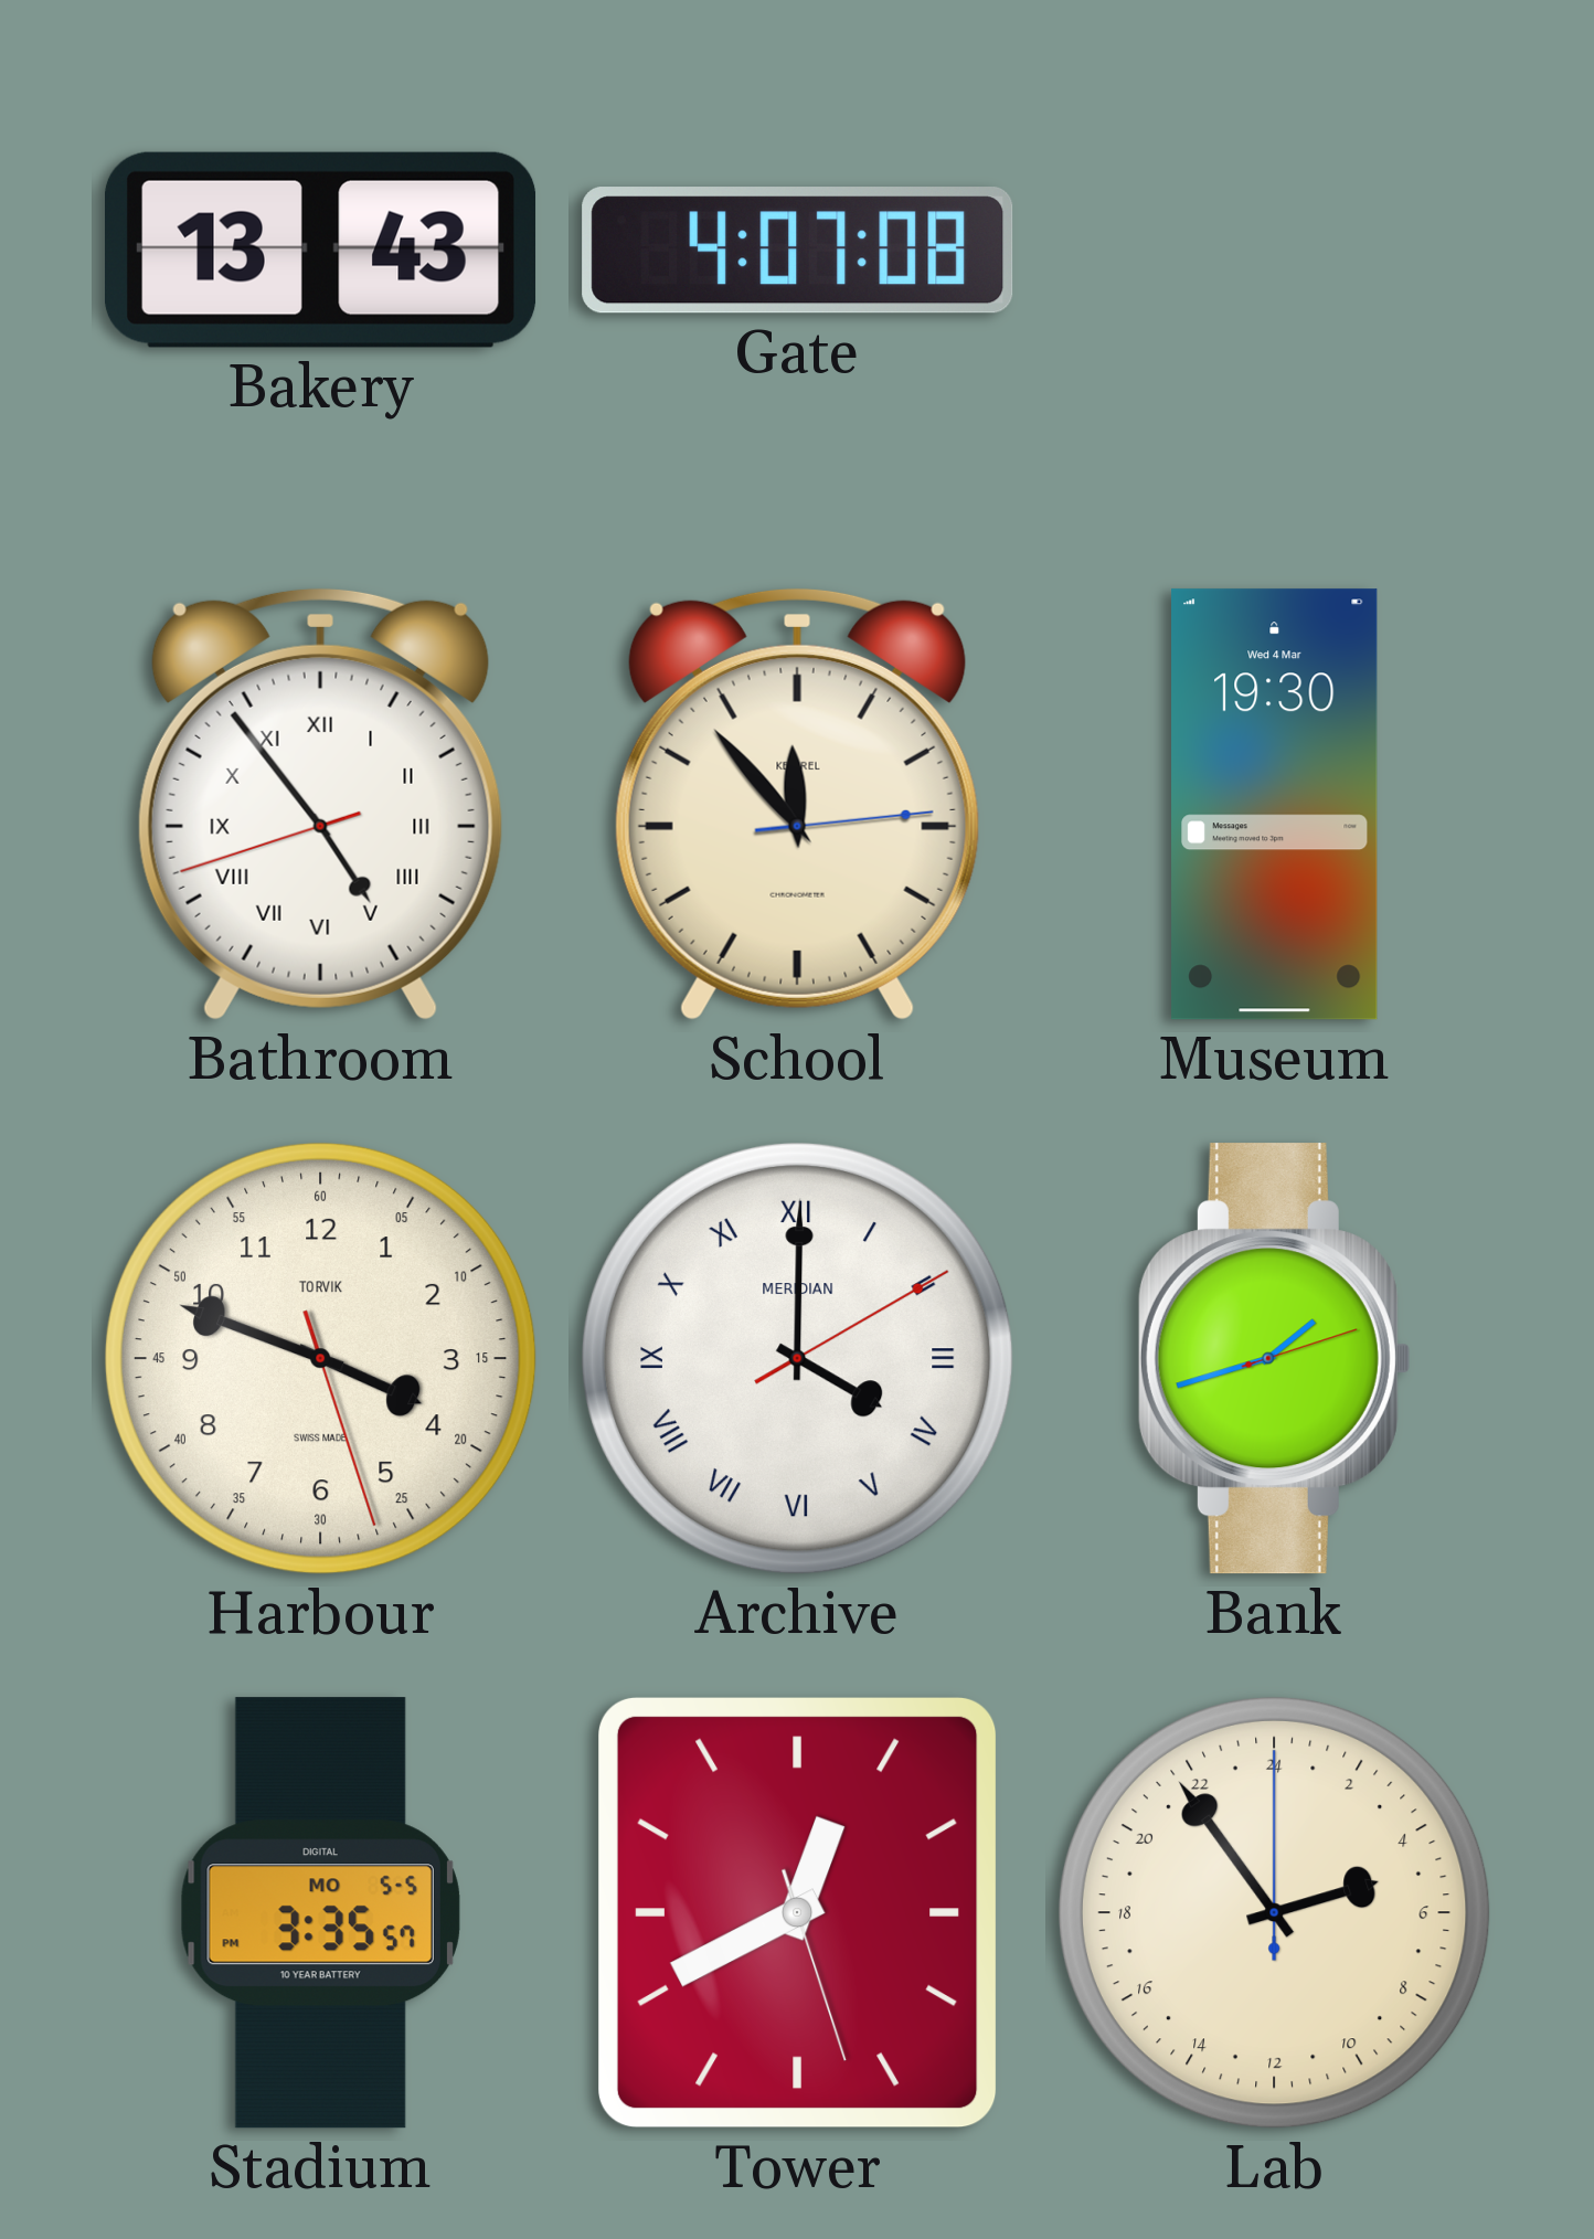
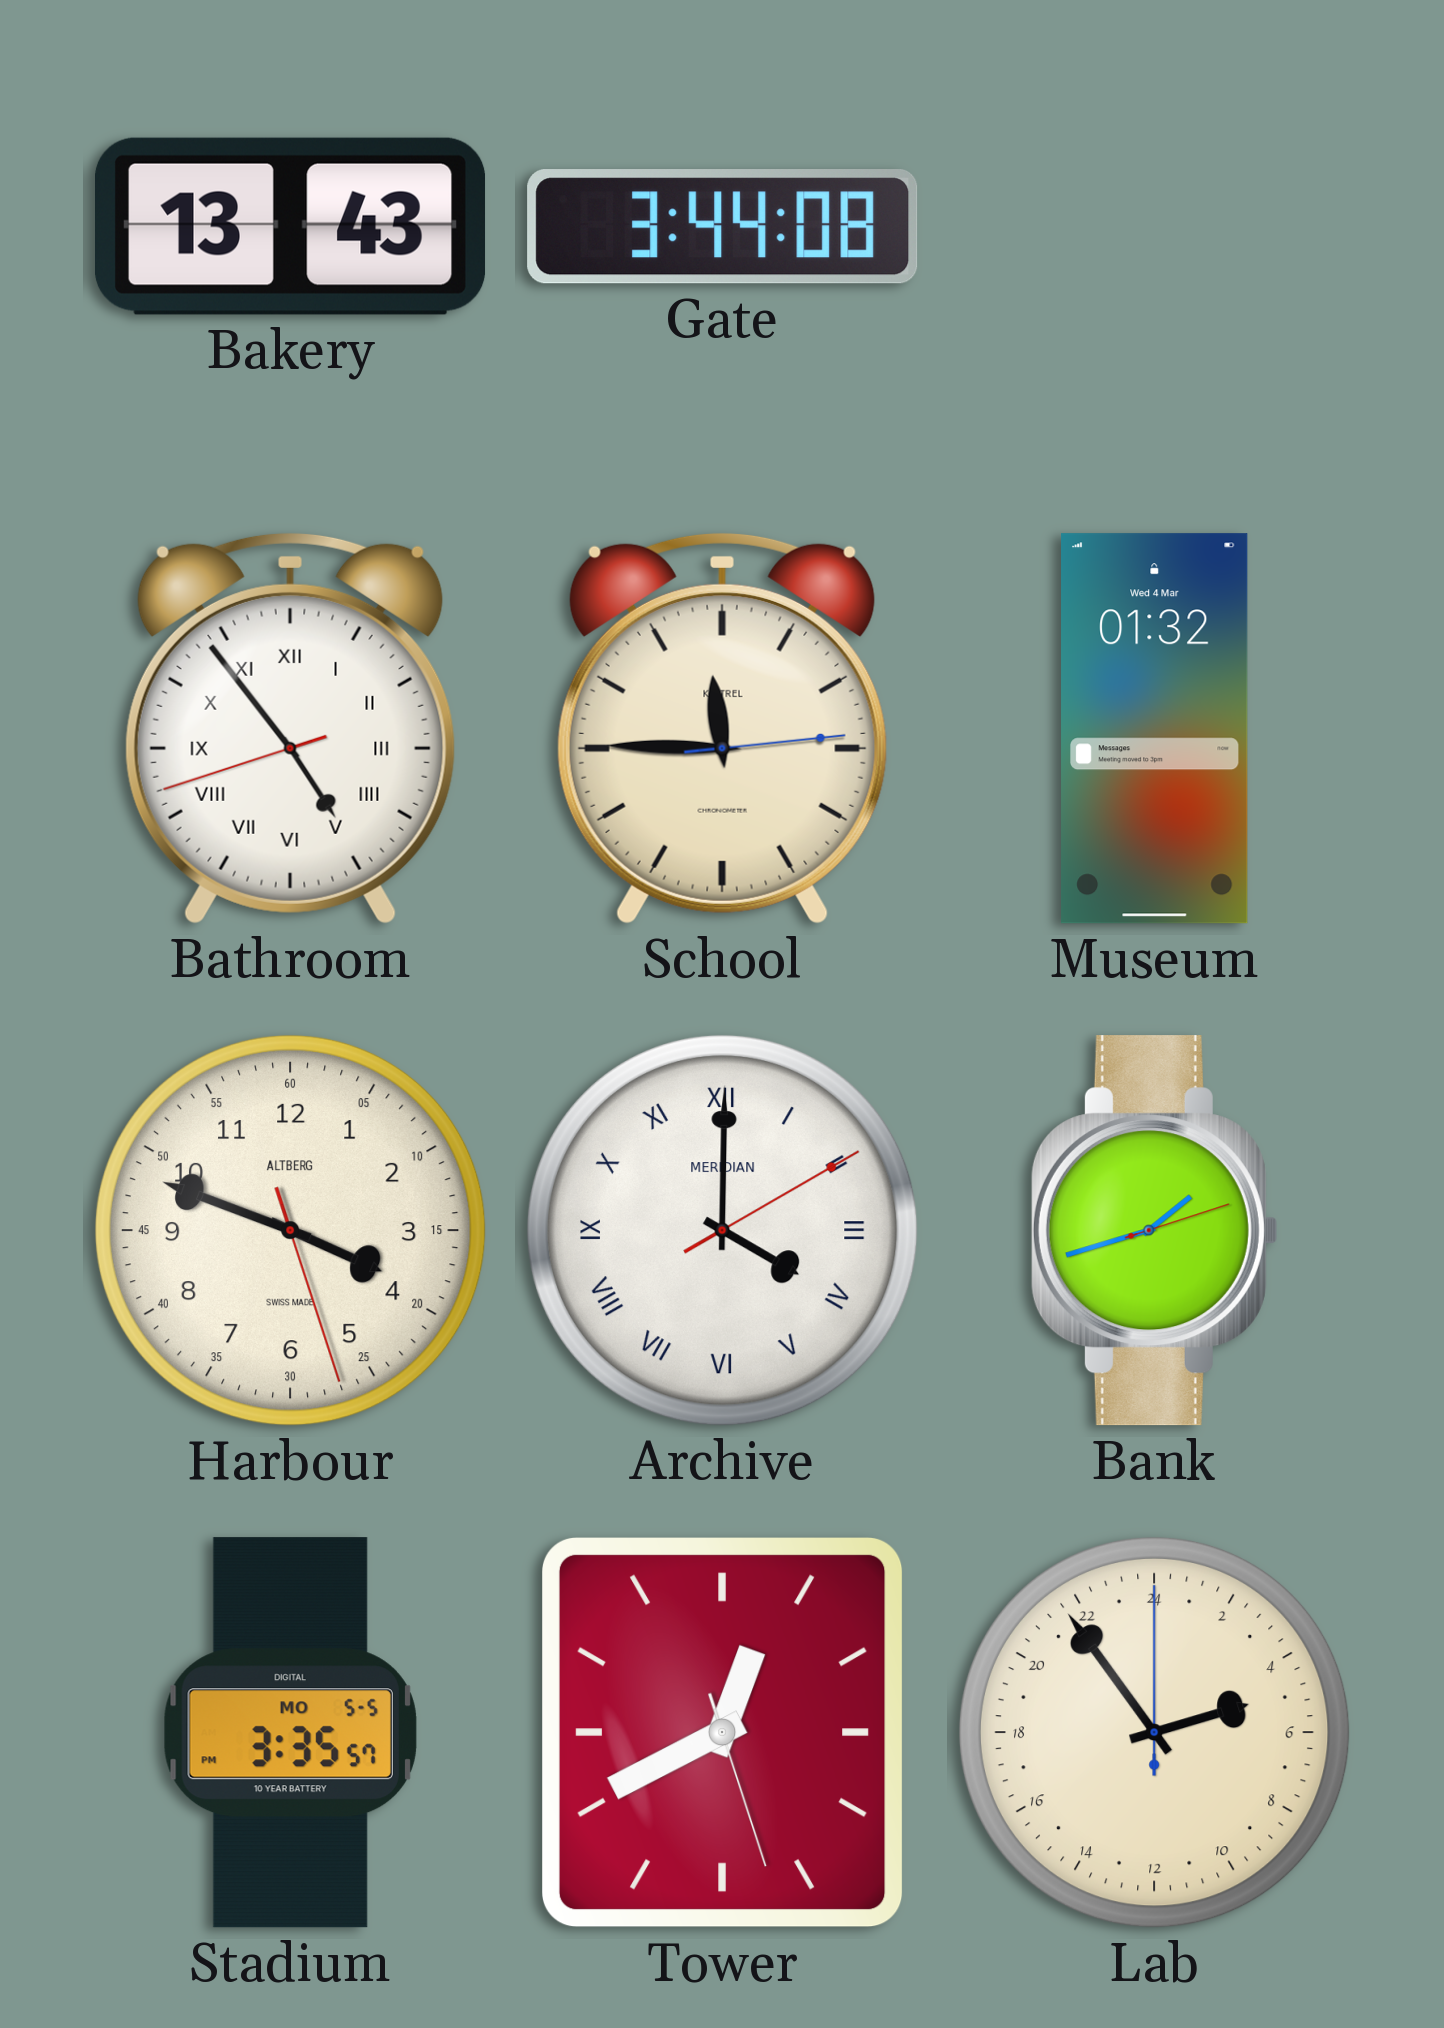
Gate: 4:07 -> 3:44
School: 11:53 -> 11:45
Museum: 19:30 -> 01:32
Harbour brand: TORVIK -> ALTBERG
